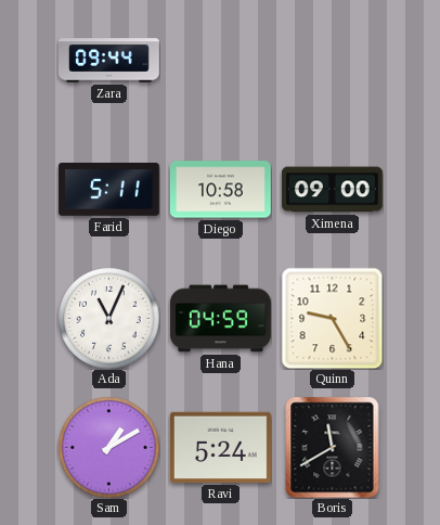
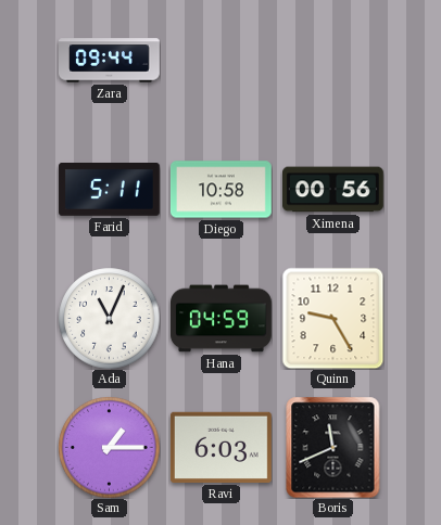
Ximena: 09:00 -> 00:56
Sam: 1:10 -> 1:15
Ravi: 5:24 -> 6:03
Boris: 11:40 -> 11:41
